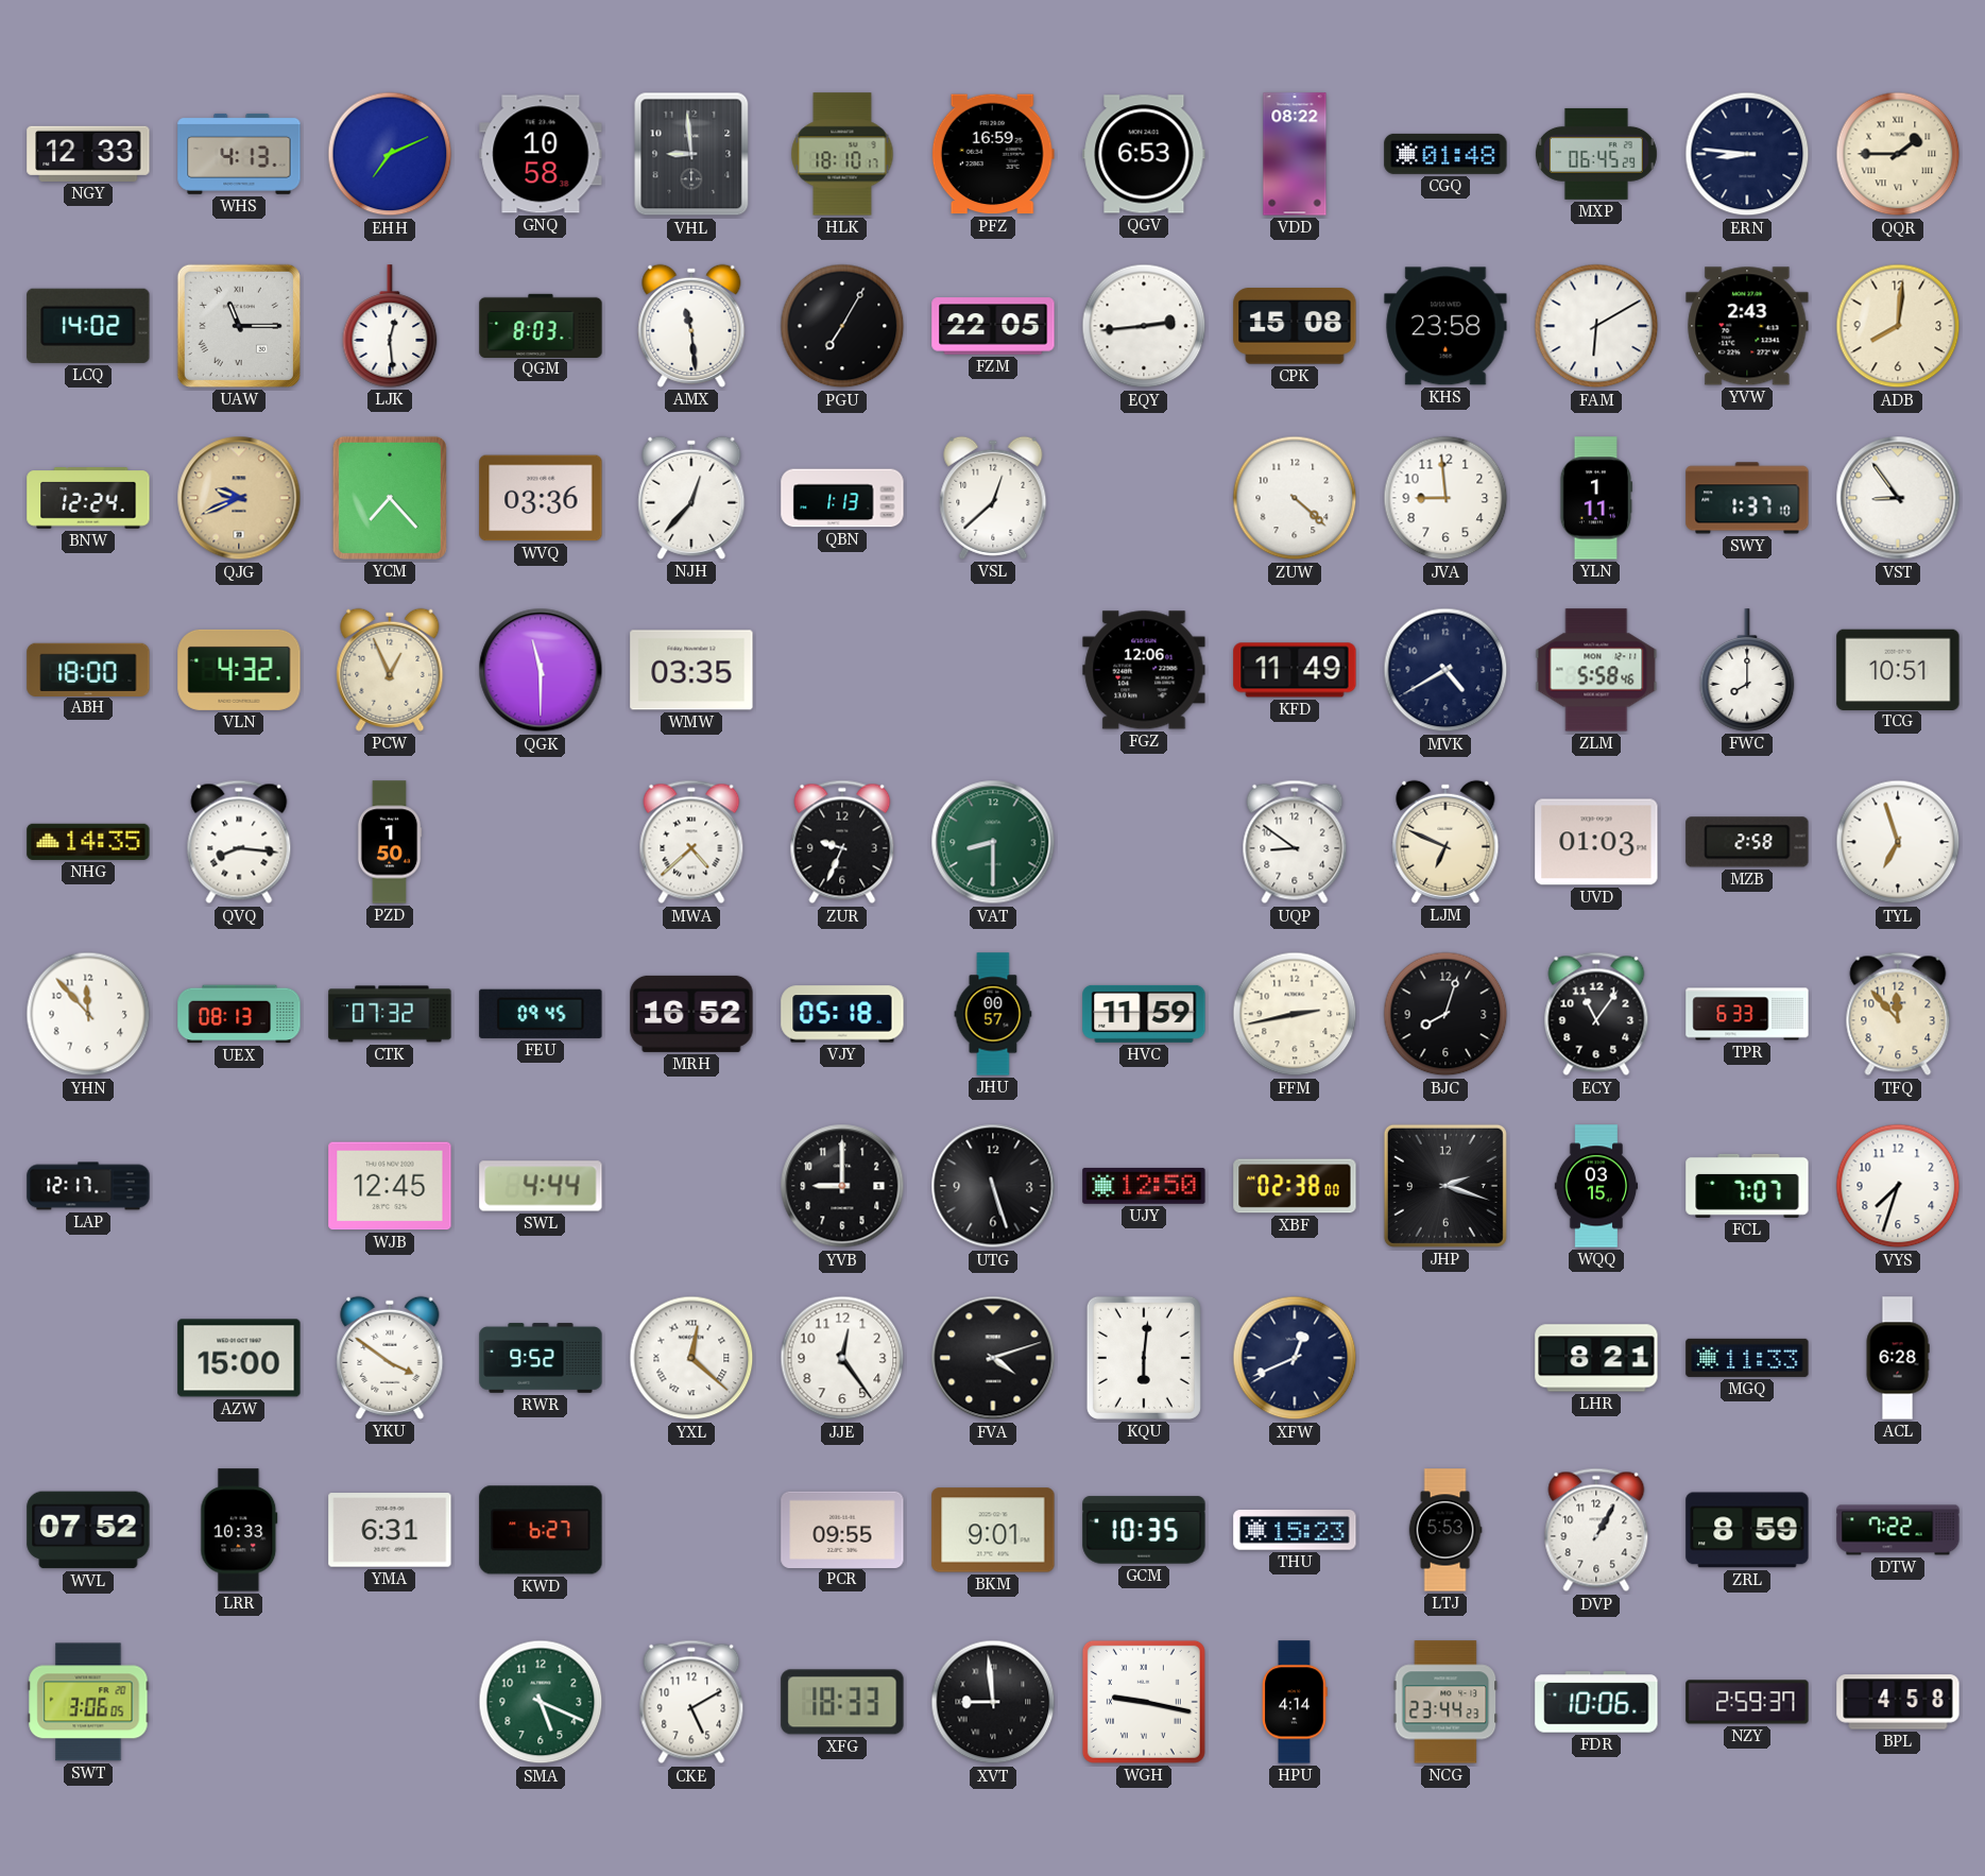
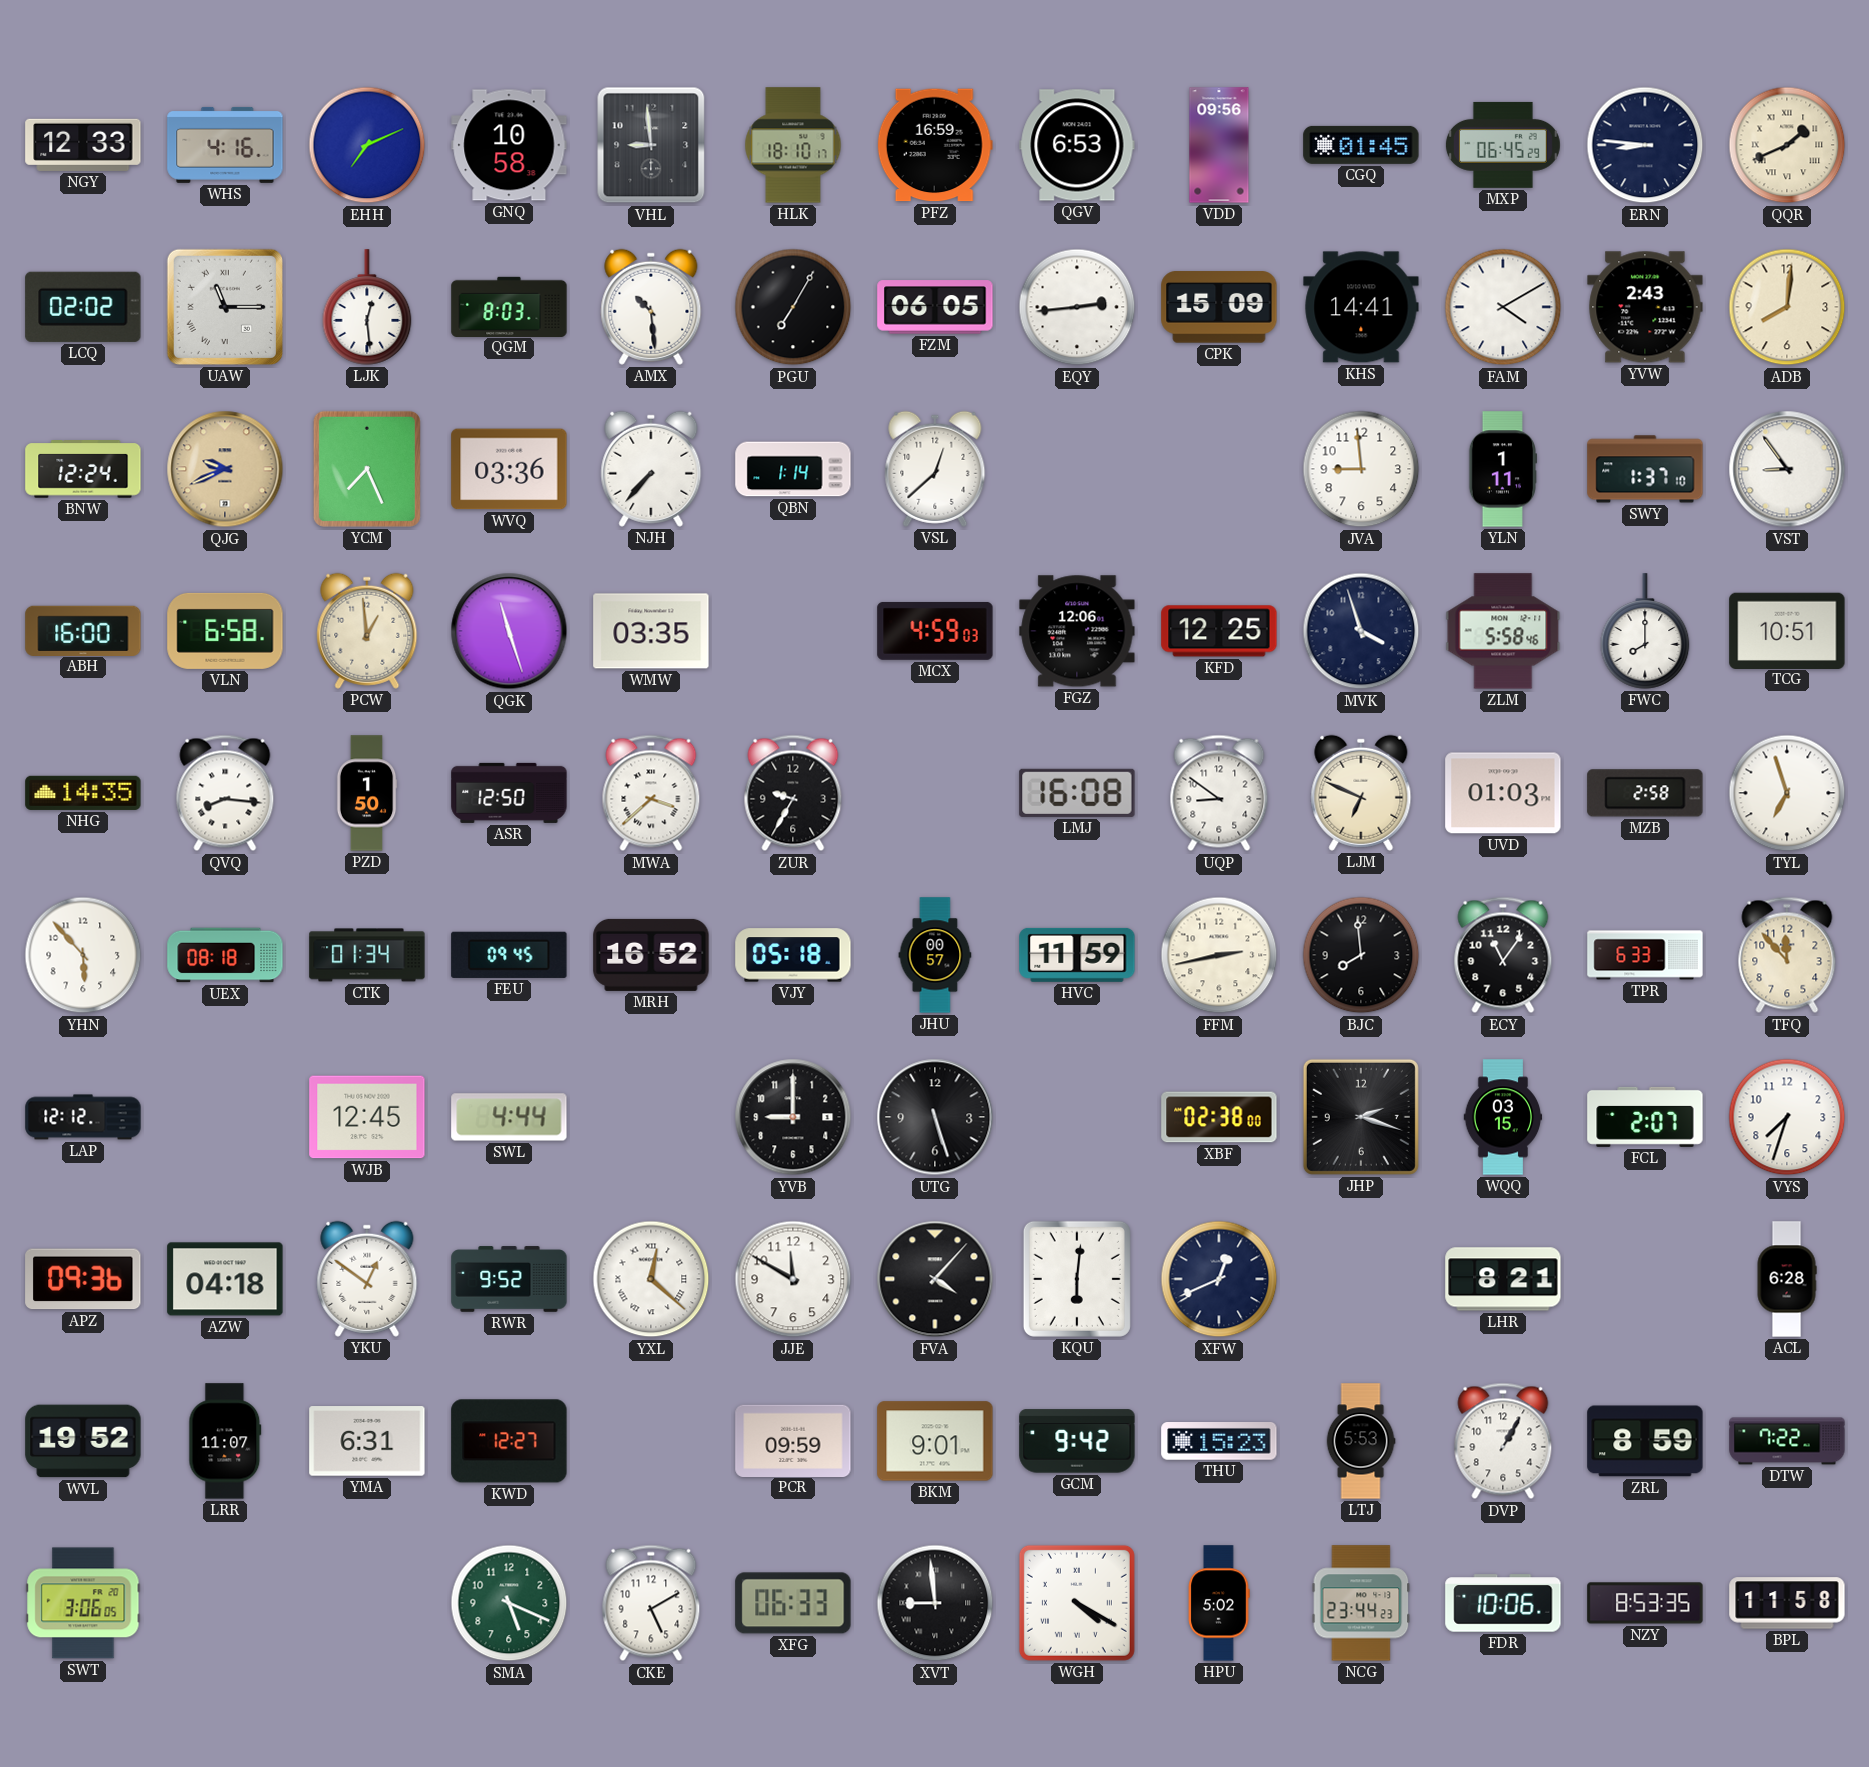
WHS: 4:13 -> 4:16
VDD: 08:22 -> 09:56
CGQ: 01:48 -> 01:45
QQR: 1:45 -> 1:41
LCQ: 14:02 -> 02:02
AMX: 11:29 -> 10:29
FZM: 22:05 -> 06:05
CPK: 15:08 -> 15:09
KHS: 23:58 -> 14:41
FAM: 6:10 -> 4:10
YCM: 7:23 -> 7:26
NJH: 12:37 -> 7:37
QBN: 1:13 -> 1:14
ZUW: 4:22 -> none
ABH: 18:00 -> 16:00
VLN: 4:32 -> 6:58
PCW: 12:56 -> 12:59
QGK: 11:30 -> 11:27
MCX: none -> 4:59
KFD: 11:49 -> 12:25
MVK: 4:40 -> 3:57
ASR: none -> 12:50
MWA: 4:38 -> 3:38
ZUR: 9:34 -> 9:35
VAT: 8:30 -> none
LMJ: none -> 16:08
YHN: 11:53 -> 5:53
UEX: 08:13 -> 08:18
CTK: 07:32 -> 01:34
BJC: 8:03 -> 7:59
LAP: 12:17 -> 12:12
UJY: 12:50 -> none
FCL: 7:07 -> 2:07
APZ: none -> 09:36
AZW: 15:00 -> 04:18
YKU: 3:51 -> 12:51
JJE: 12:24 -> 11:50
FVA: 4:12 -> 4:07
MGQ: 11:33 -> none
WVL: 07:52 -> 19:52
LRR: 10:33 -> 11:07
KWD: 6:27 -> 12:27
PCR: 09:55 -> 09:59
GCM: 10:35 -> 9:42
XFG: 18:33 -> 06:33
WGH: 9:17 -> 4:20
HPU: 4:14 -> 5:02
NZY: 2:59 -> 8:53
BPL: 4:58 -> 11:58
